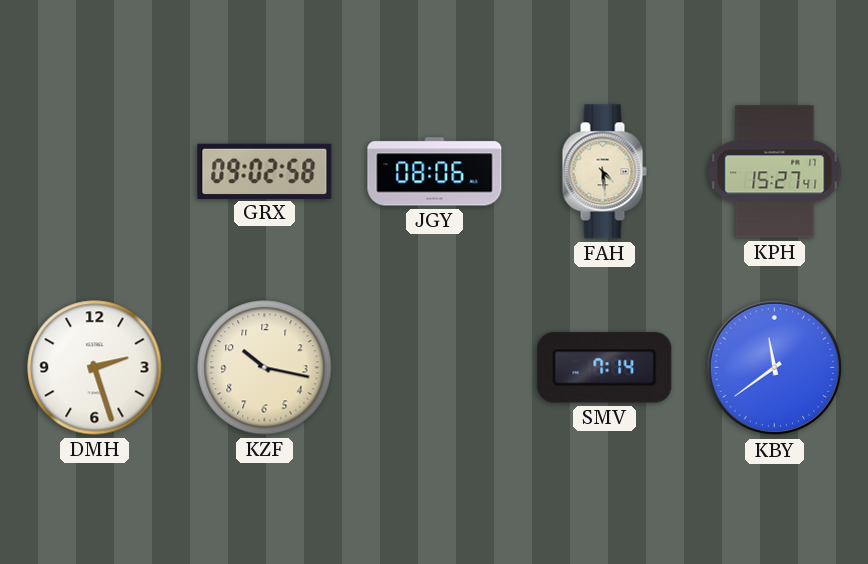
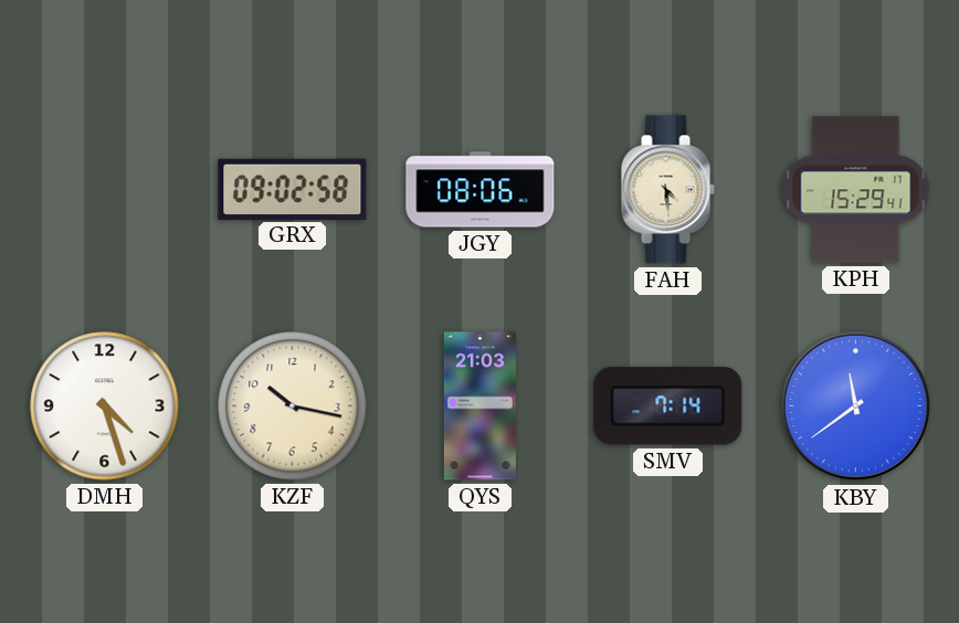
KPH: 15:27 -> 15:29
DMH: 2:27 -> 4:27
QYS: none -> 21:03
